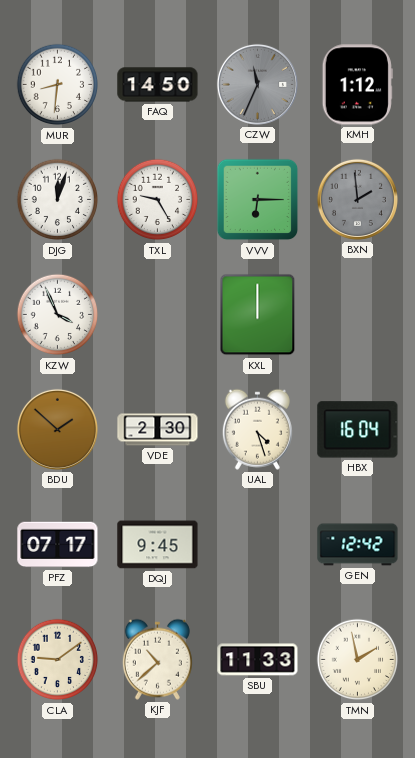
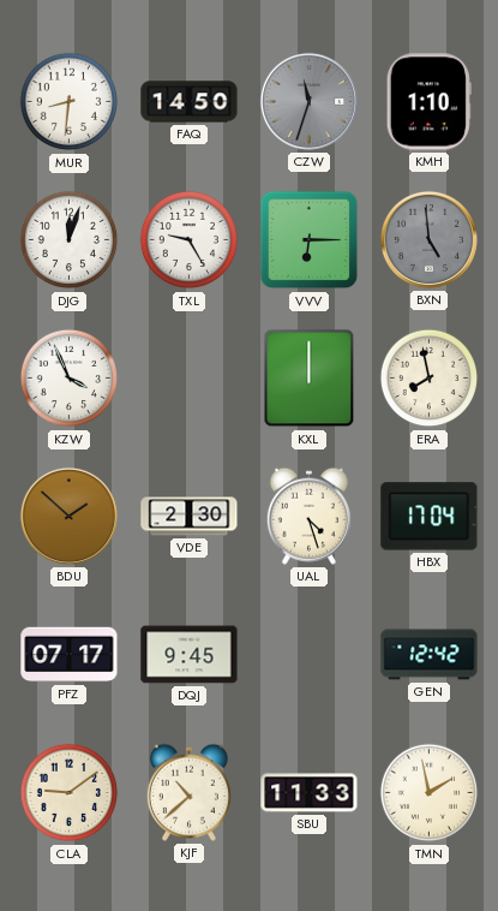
CZW: 11:34 -> 11:33
KMH: 1:12 -> 1:10
BXN: 1:59 -> 4:59
ERA: none -> 7:58
HBX: 16:04 -> 17:04
